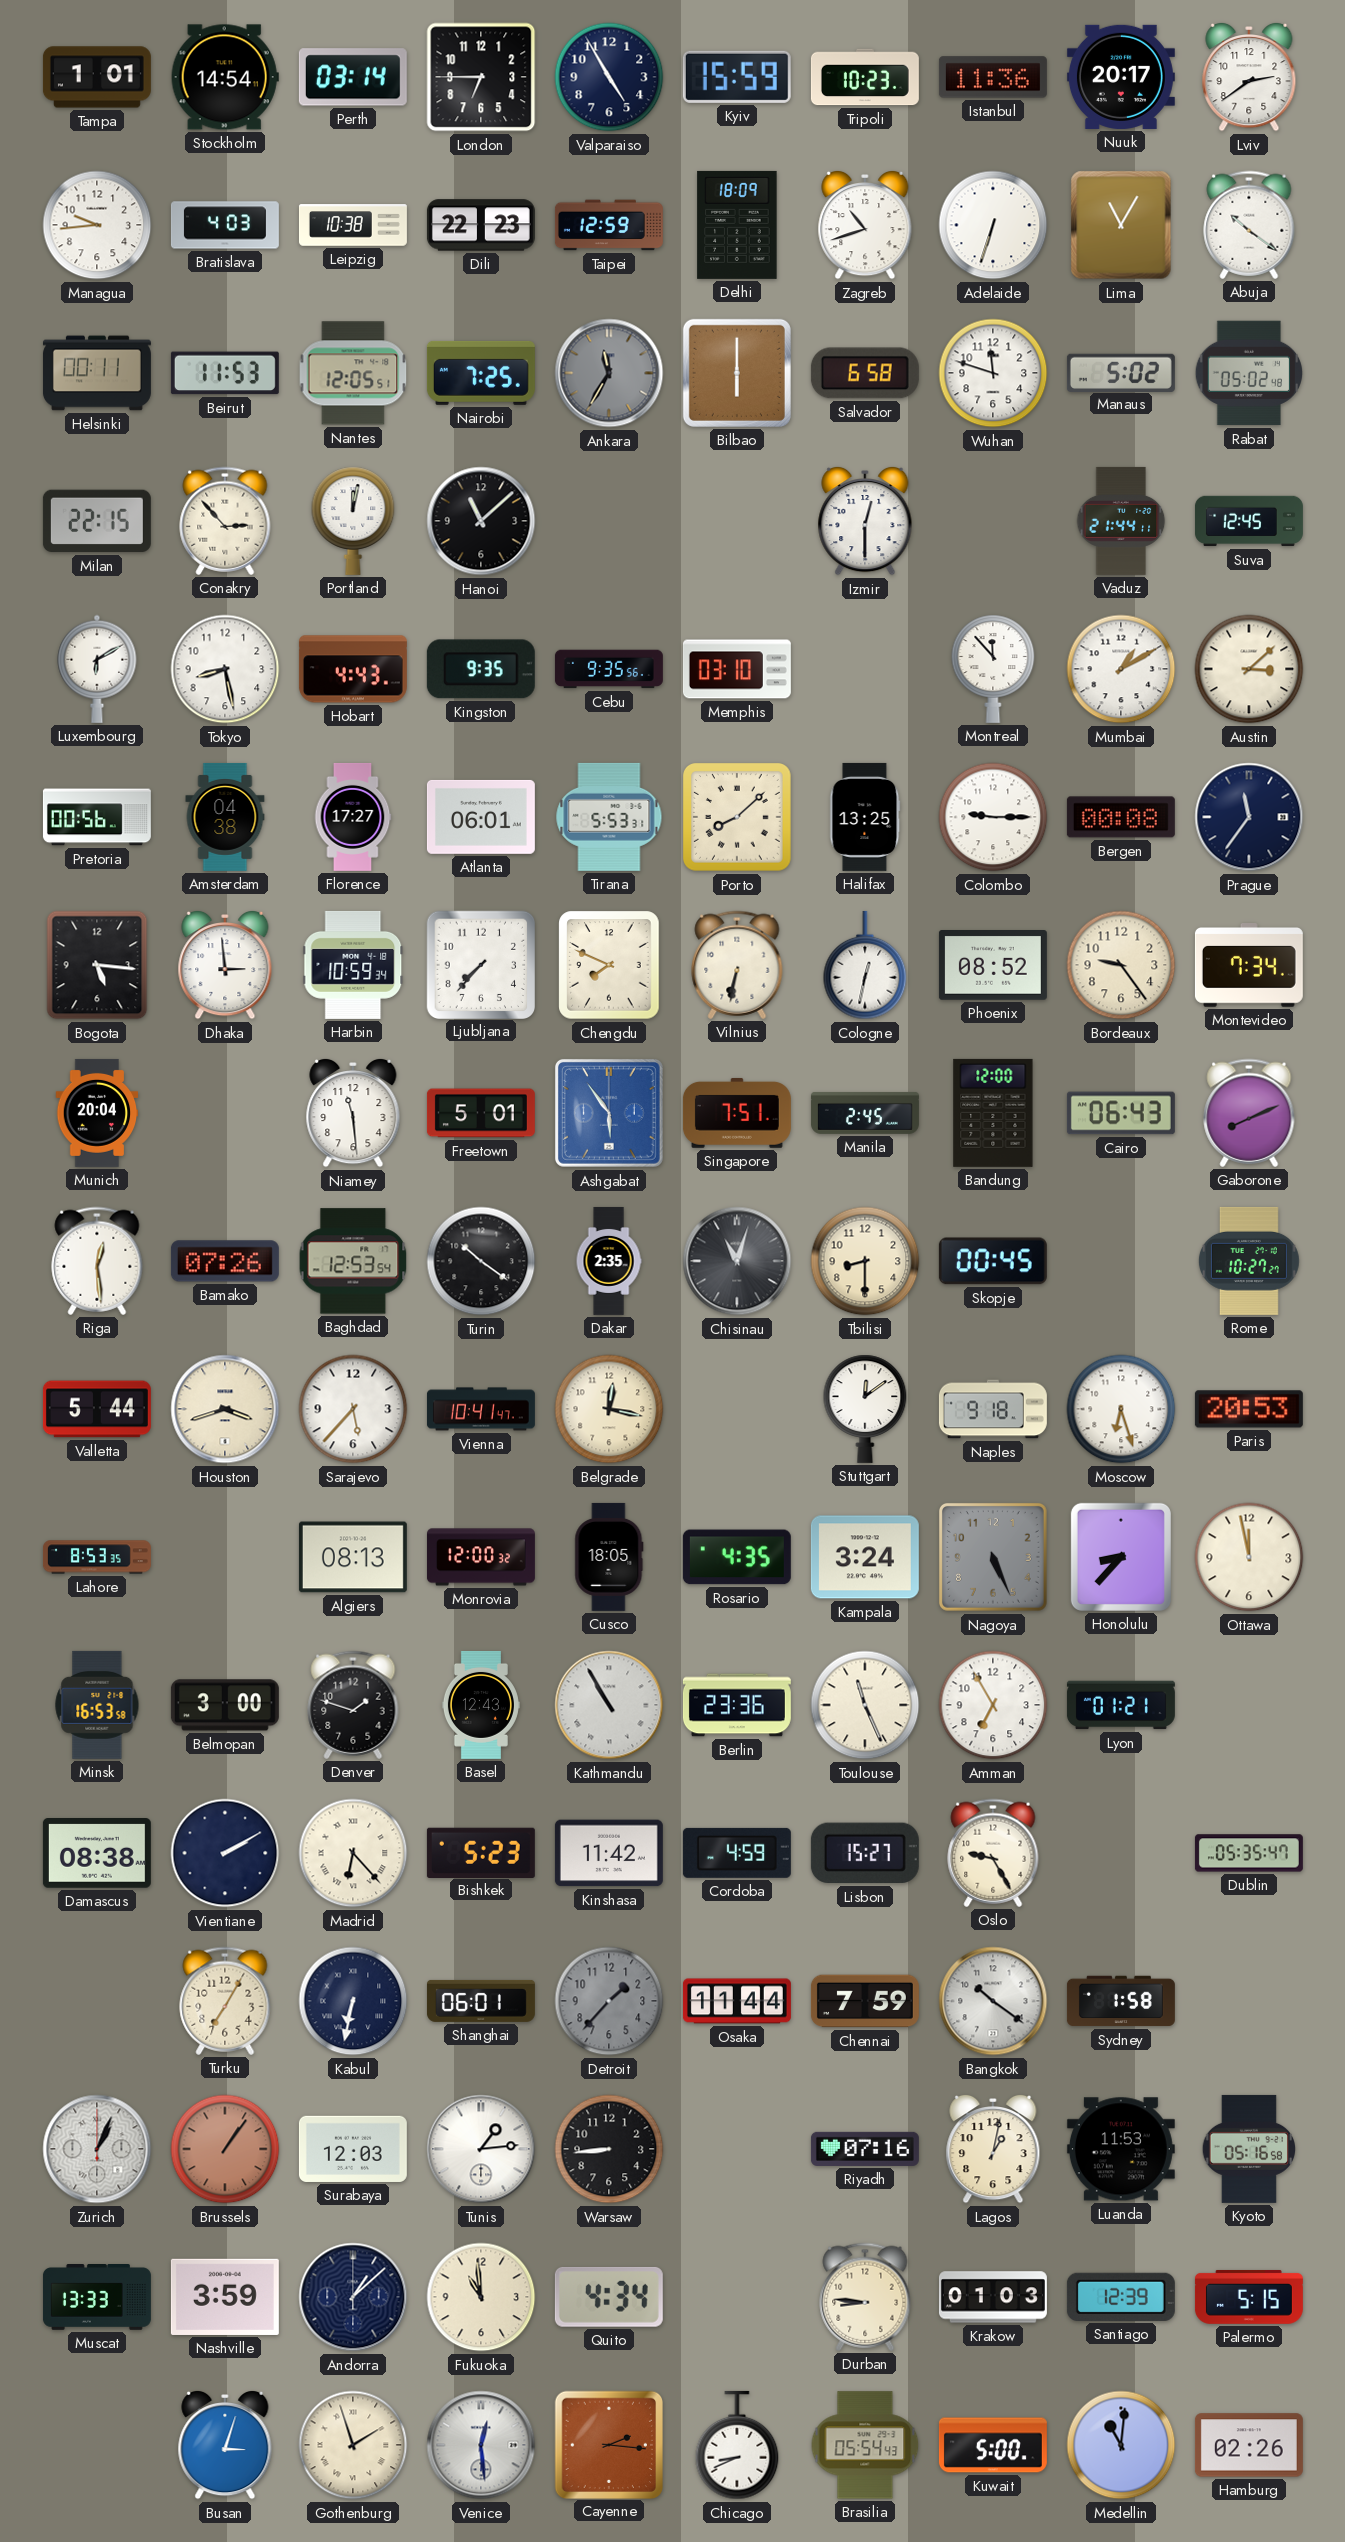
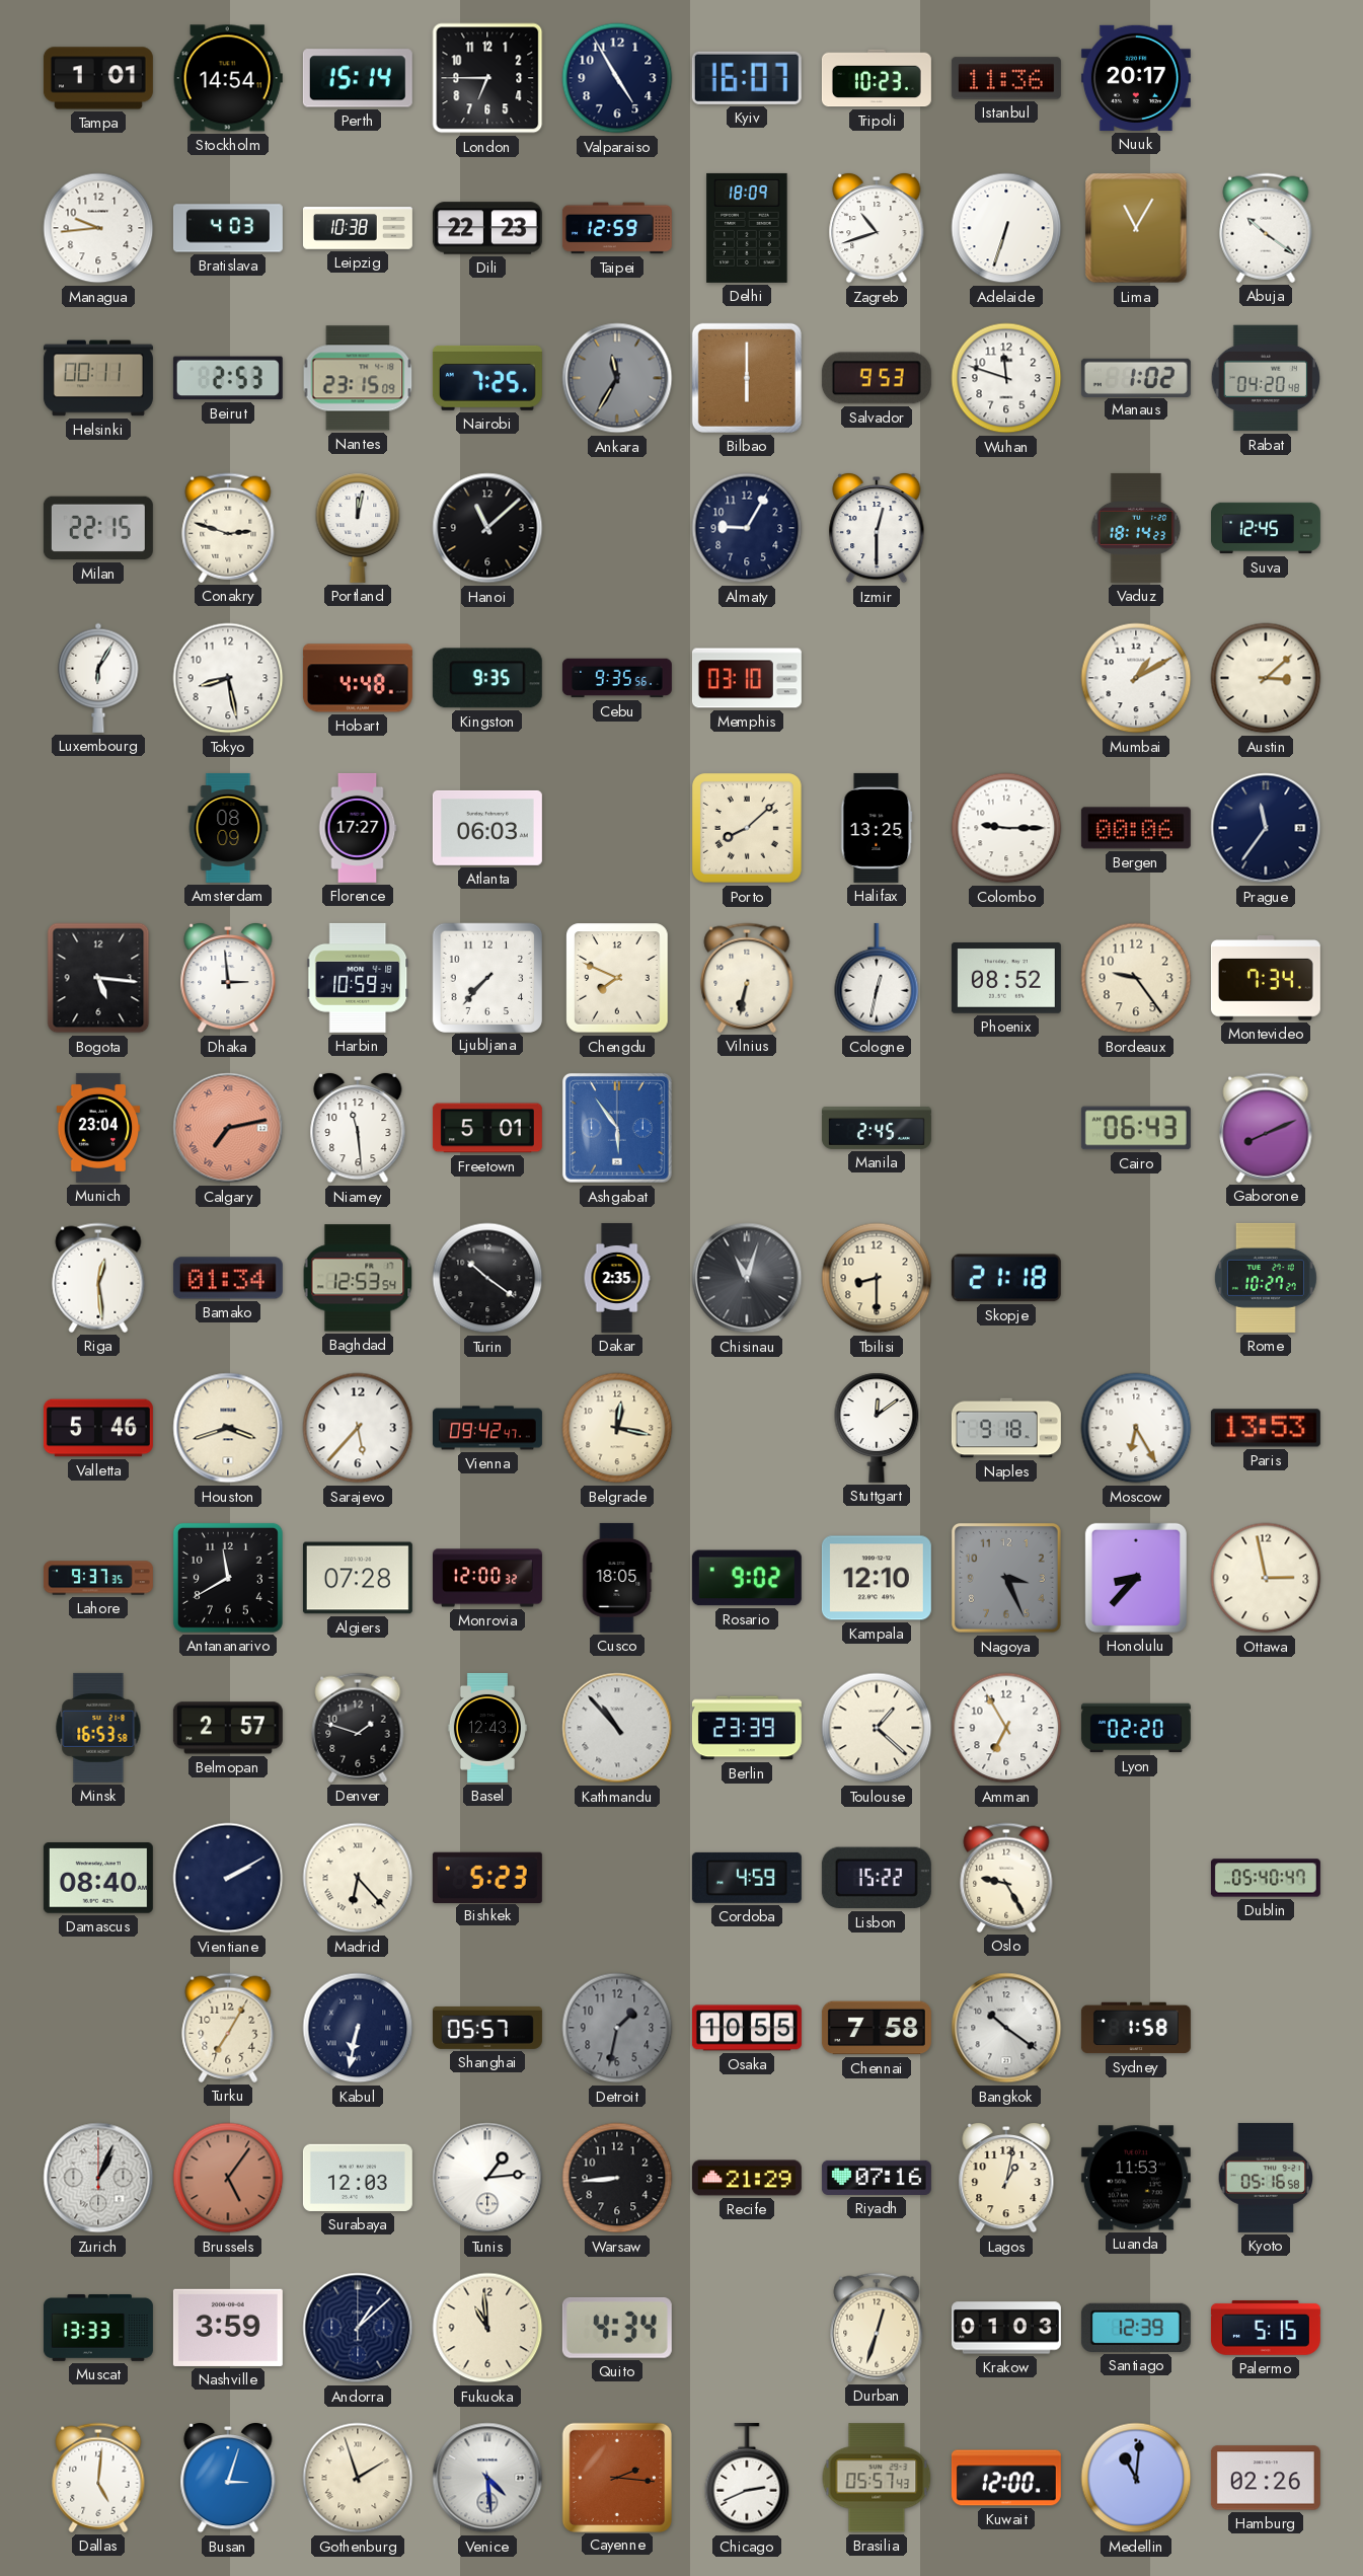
Perth: 03:14 -> 15:14
Kyiv: 15:59 -> 16:07
Lviv: 2:39 -> none
Beirut: 11:53 -> 2:53
Nantes: 12:05 -> 23:15
Salvador: 6:58 -> 9:53
Manaus: 5:02 -> 1:02
Rabat: 05:02 -> 04:20
Conakry: 2:53 -> 2:48
Almaty: none -> 9:05
Vaduz: 21:44 -> 18:14
Luxembourg: 6:10 -> 6:05
Hobart: 4:43 -> 4:48
Montreal: 11:53 -> none
Pretoria: 00:56 -> none
Amsterdam: 04:38 -> 08:09
Atlanta: 06:01 -> 06:03
Tirana: 5:53 -> none
Bergen: 00:08 -> 00:06
Munich: 20:04 -> 23:04
Calgary: none -> 7:13
Singapore: 7:51 -> none
Bandung: 12:00 -> none
Bamako: 07:26 -> 01:34
Skopje: 00:45 -> 21:18
Valletta: 5:44 -> 5:46
Vienna: 10:41 -> 09:42
Moscow: 6:27 -> 6:25
Paris: 20:53 -> 13:53
Lahore: 8:53 -> 9:37
Antananarivo: none -> 11:40
Algiers: 08:13 -> 07:28
Rosario: 4:35 -> 9:02
Kampala: 3:24 -> 12:10
Nagoya: 5:26 -> 3:26
Ottawa: 11:58 -> 2:58
Belmopan: 3:00 -> 2:57
Kathmandu: 10:55 -> 10:53
Berlin: 23:36 -> 23:39
Toulouse: 11:26 -> 1:22
Lyon: 01:21 -> 02:20
Damascus: 08:38 -> 08:40
Kinshasa: 11:42 -> none
Lisbon: 15:27 -> 15:22
Dublin: 05:35 -> 05:40
Shanghai: 06:01 -> 05:57
Detroit: 1:37 -> 1:32
Osaka: 11:44 -> 10:55
Chennai: 7:59 -> 7:58
Brussels: 1:06 -> 5:06
Recife: none -> 21:29
Durban: 8:46 -> 12:33
Dallas: none -> 5:01
Venice: 12:29 -> 4:29
Chicago: 8:41 -> 2:41
Brasilia: 05:54 -> 05:57
Kuwait: 5:00 -> 12:00
